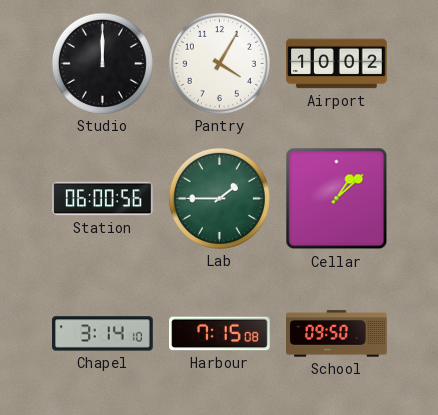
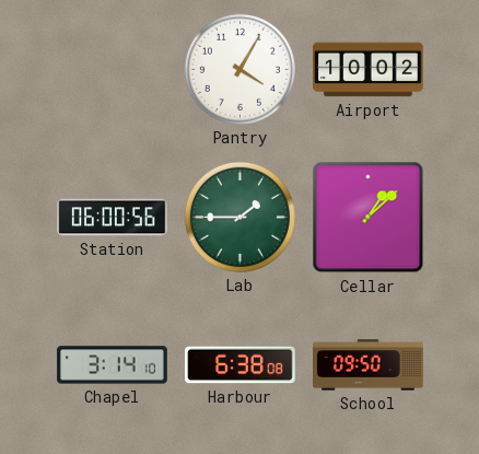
Studio: 12:00 -> none
Harbour: 7:15 -> 6:38
